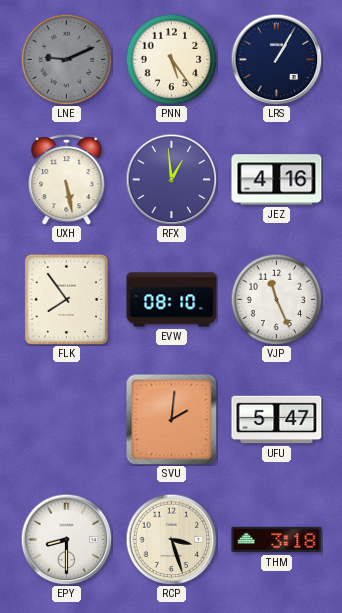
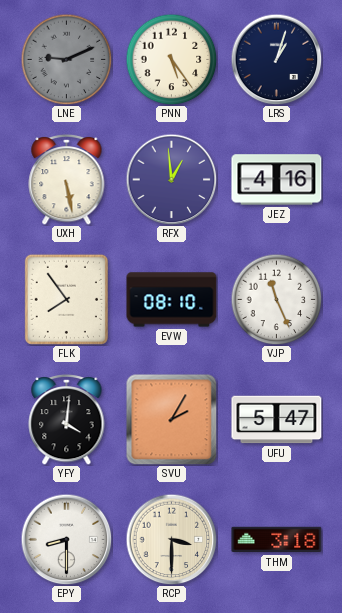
LRS: 1:05 -> 1:03
YFY: none -> 4:01
SVU: 2:01 -> 2:05
RCP: 3:27 -> 3:30
